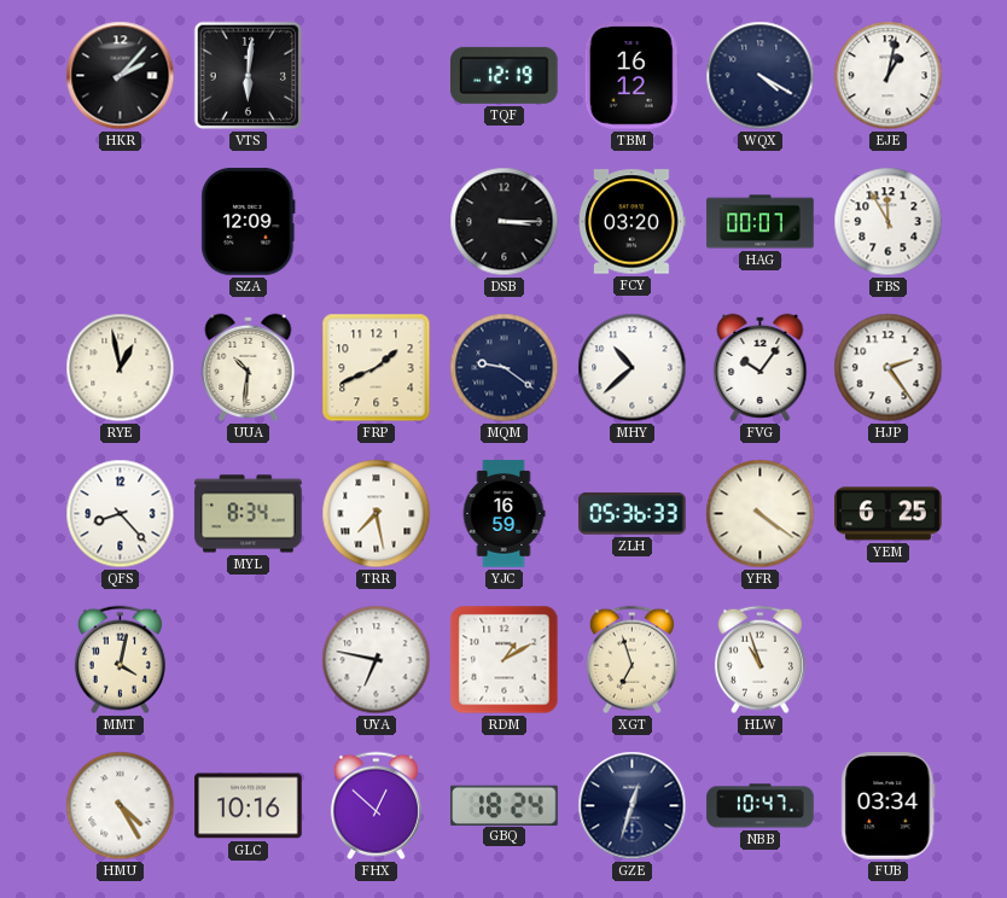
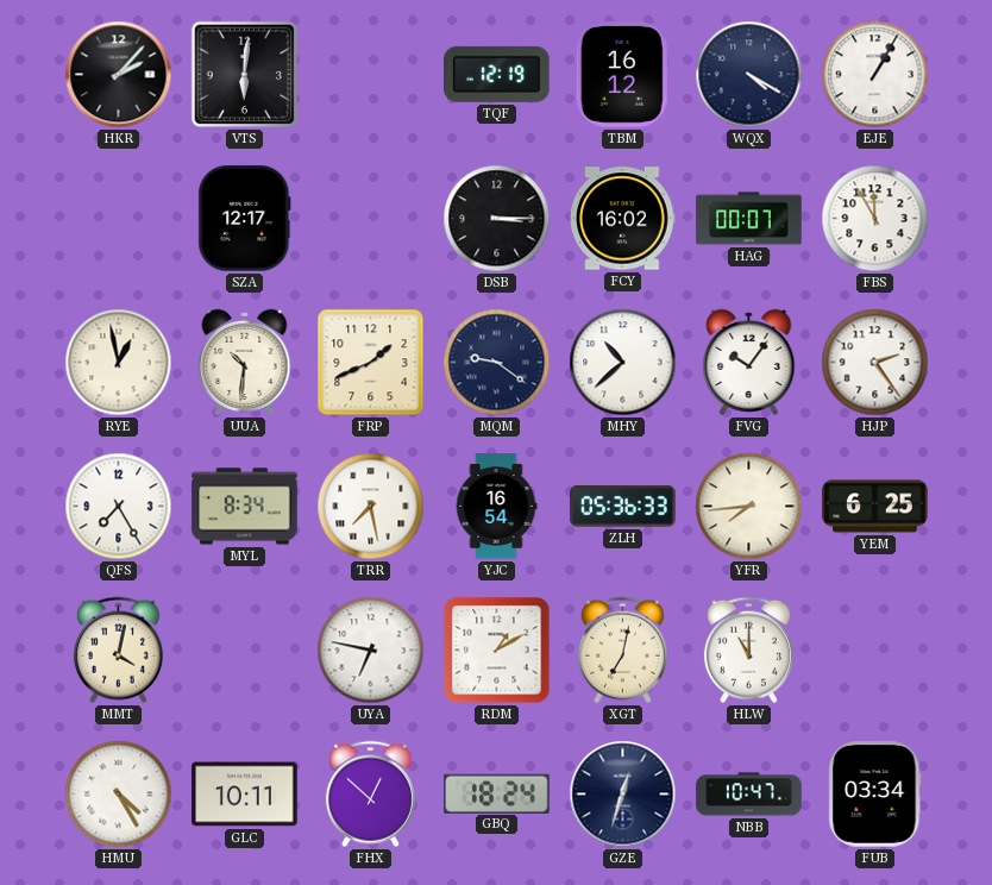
EJE: 1:02 -> 1:05
SZA: 12:09 -> 12:17
FCY: 03:20 -> 16:02
QFS: 8:23 -> 7:25
YJC: 16:59 -> 16:54
YFR: 4:21 -> 7:44
XGT: 6:57 -> 7:02
HLW: 10:57 -> 11:00
GLC: 10:16 -> 10:11
